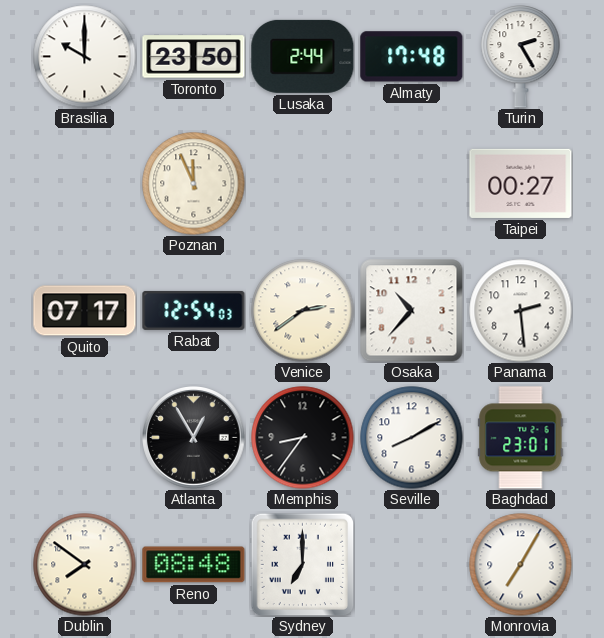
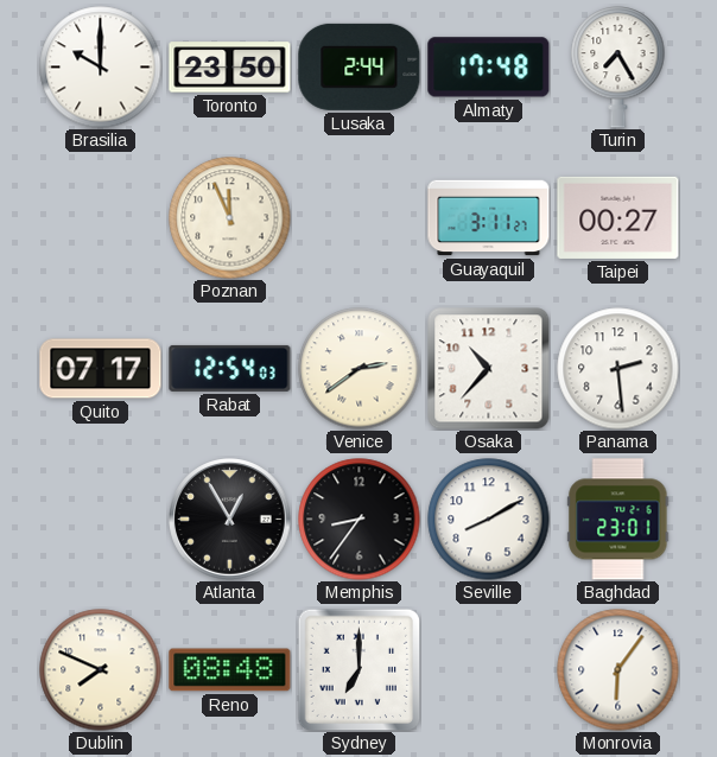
Turin: 2:25 -> 7:25
Guayaquil: none -> 3:11
Dublin: 7:51 -> 7:49
Monrovia: 7:05 -> 6:06
